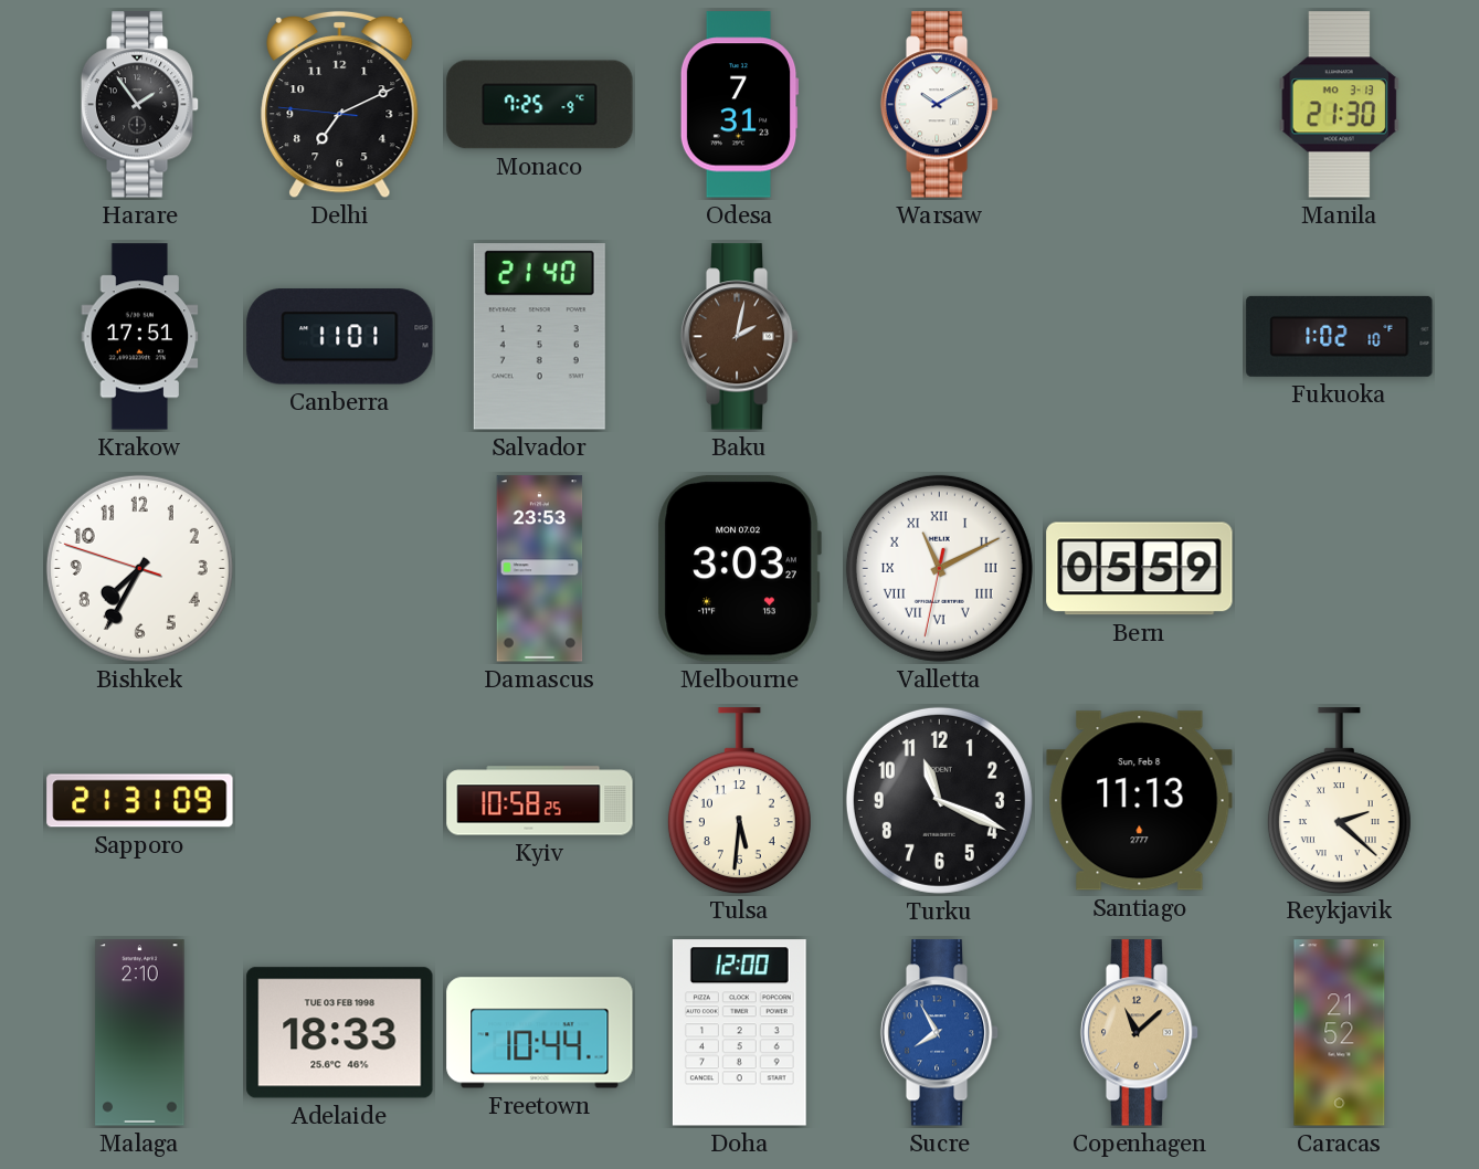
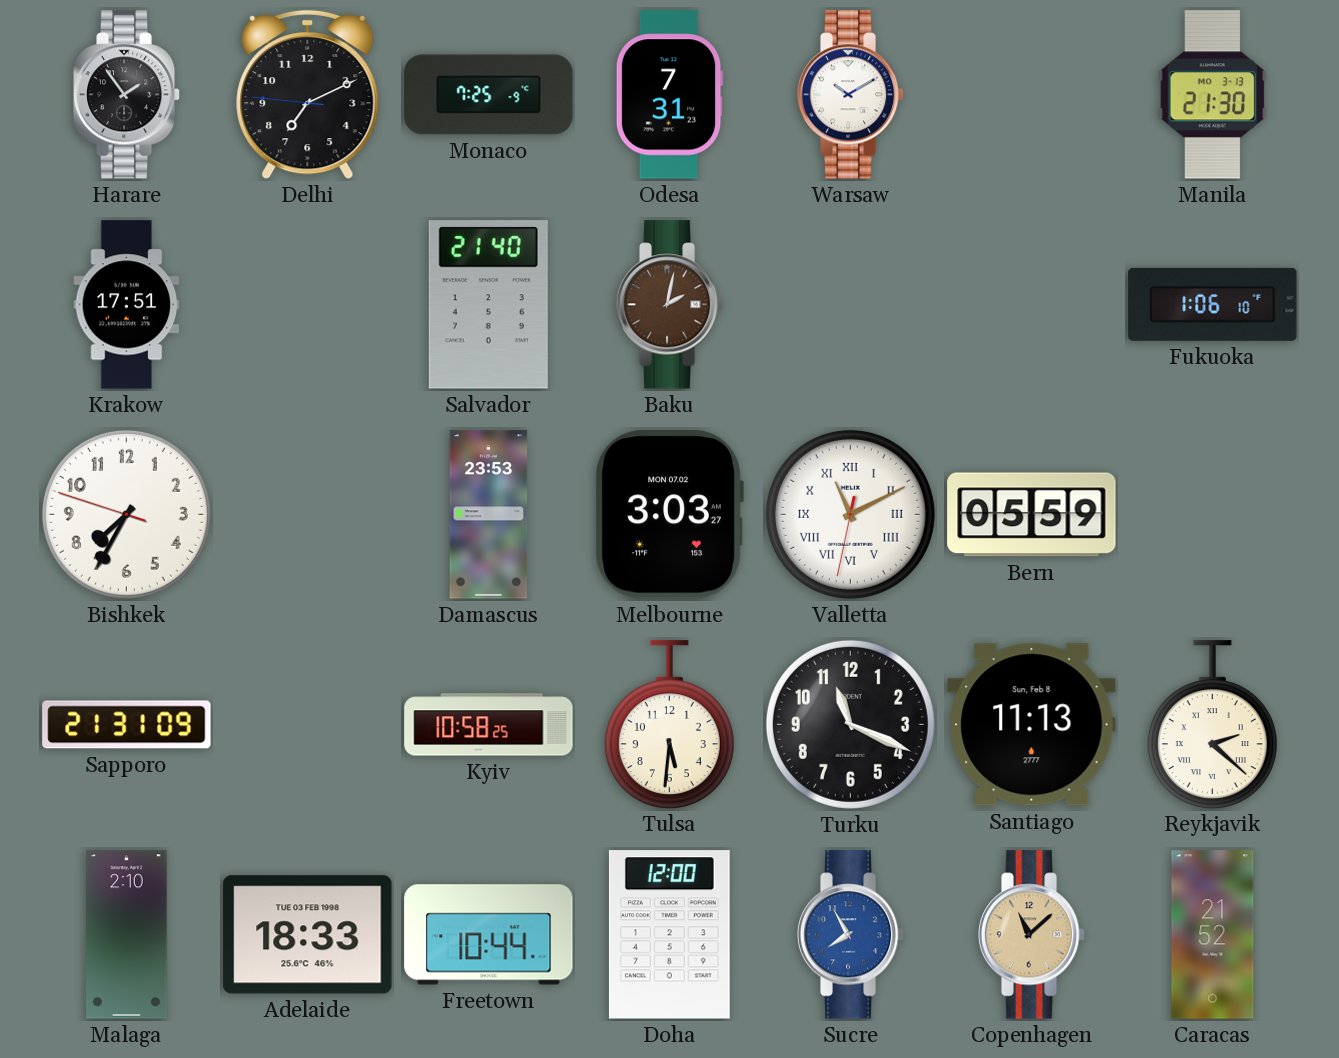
Canberra: 11:01 -> none
Fukuoka: 1:02 -> 1:06
